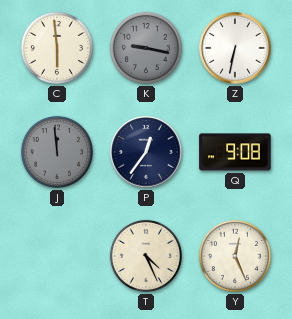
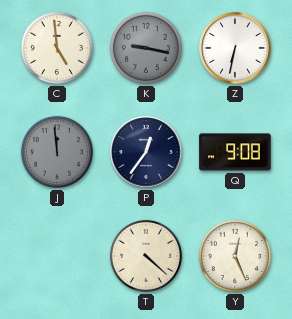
C: 5:59 -> 4:59
T: 4:26 -> 4:22
